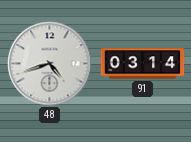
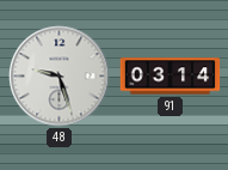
48: 4:42 -> 9:27
